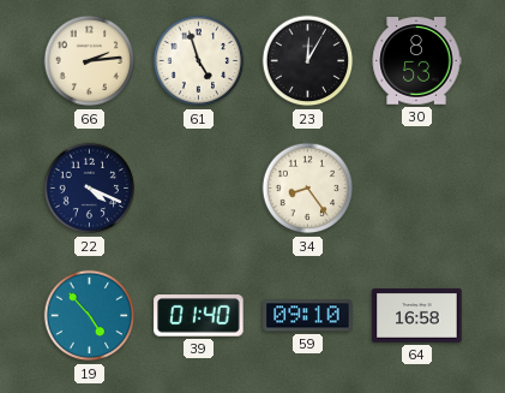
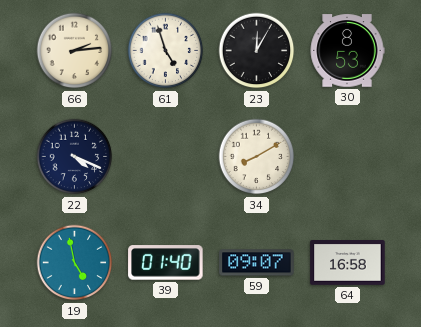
34: 8:24 -> 8:10
19: 4:53 -> 4:58
59: 09:10 -> 09:07
